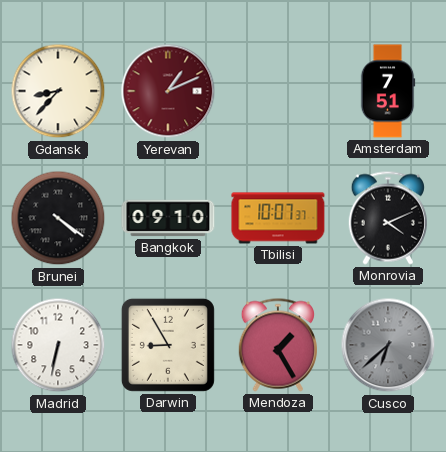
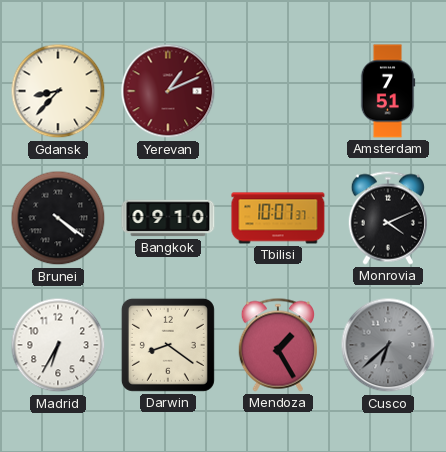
Madrid: 6:32 -> 6:35
Darwin: 8:55 -> 8:21
